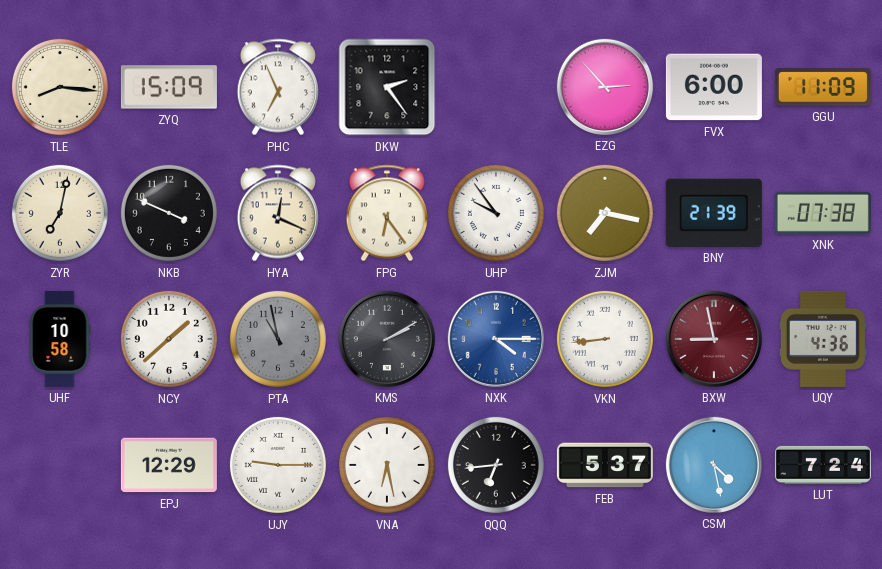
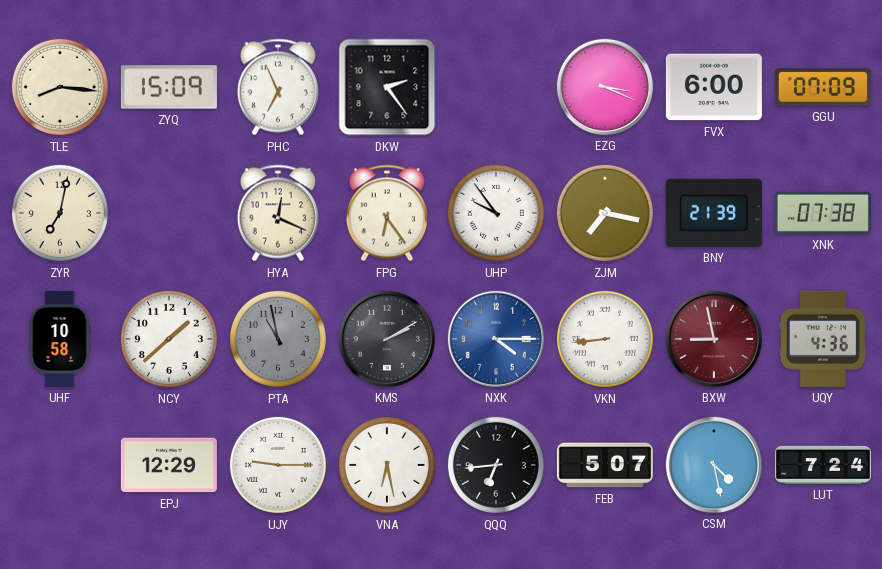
EZG: 2:53 -> 3:19
GGU: 11:09 -> 07:09
NKB: 3:49 -> none
FEB: 5:37 -> 5:07
